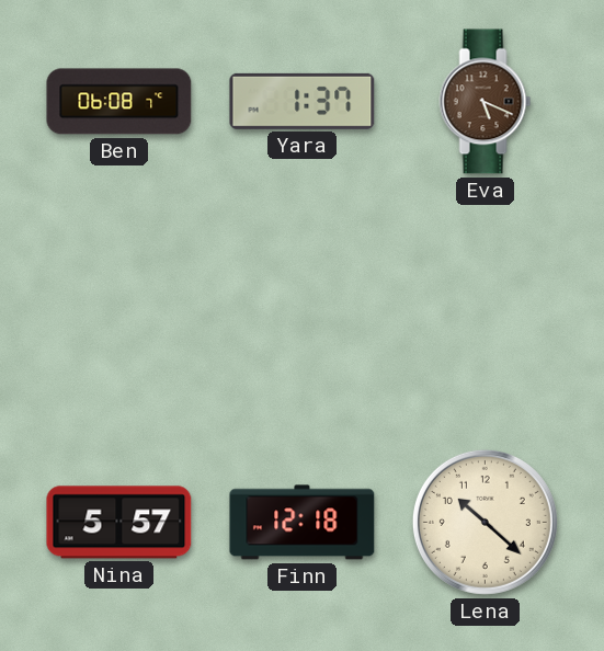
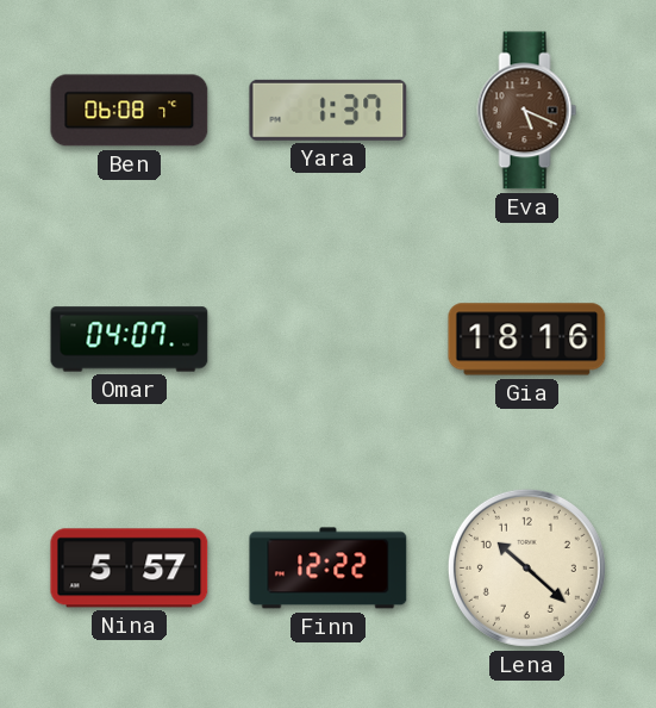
Omar: none -> 04:07
Gia: none -> 18:16
Finn: 12:18 -> 12:22
